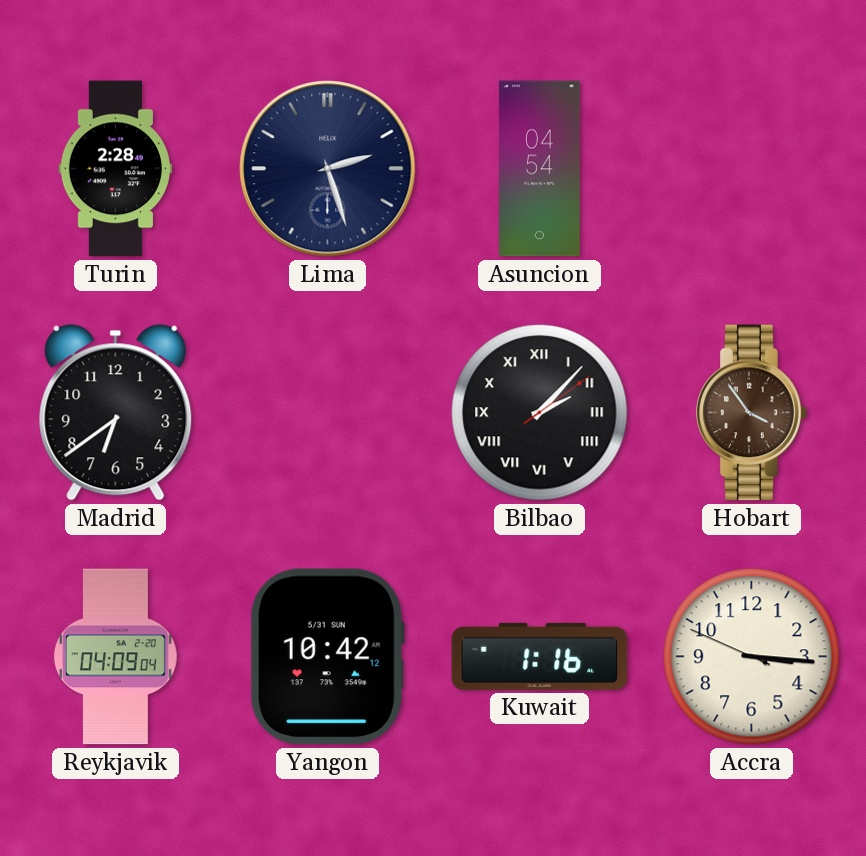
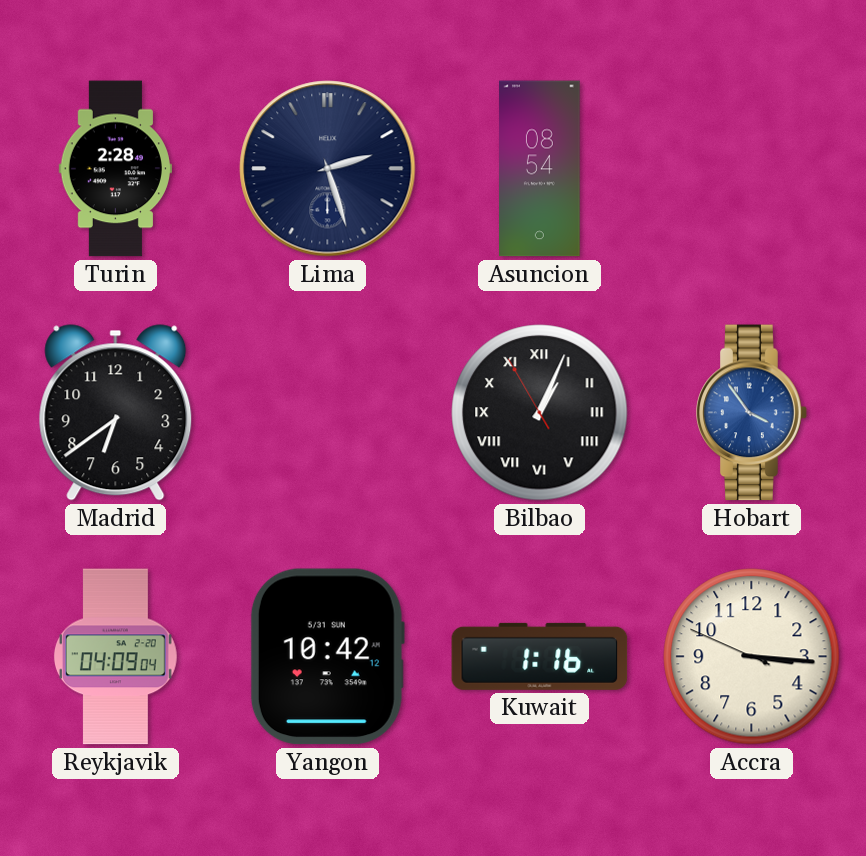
Asuncion: 04:54 -> 08:54
Bilbao: 2:07 -> 1:03
Hobart dial: brown -> blue
